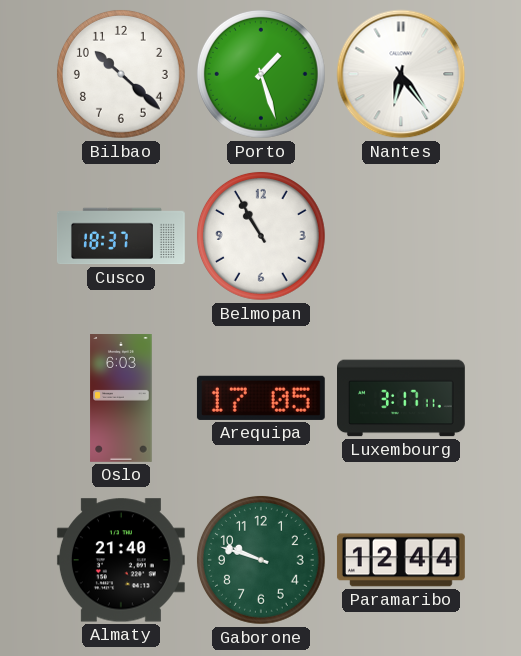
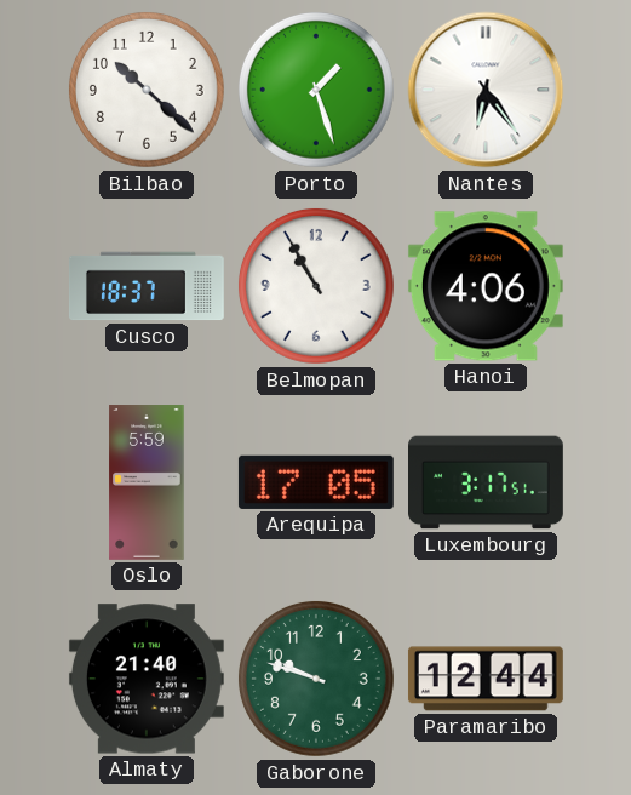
Hanoi: none -> 4:06
Oslo: 6:03 -> 5:59
Luxembourg: 3:17:11 -> 3:17:51
